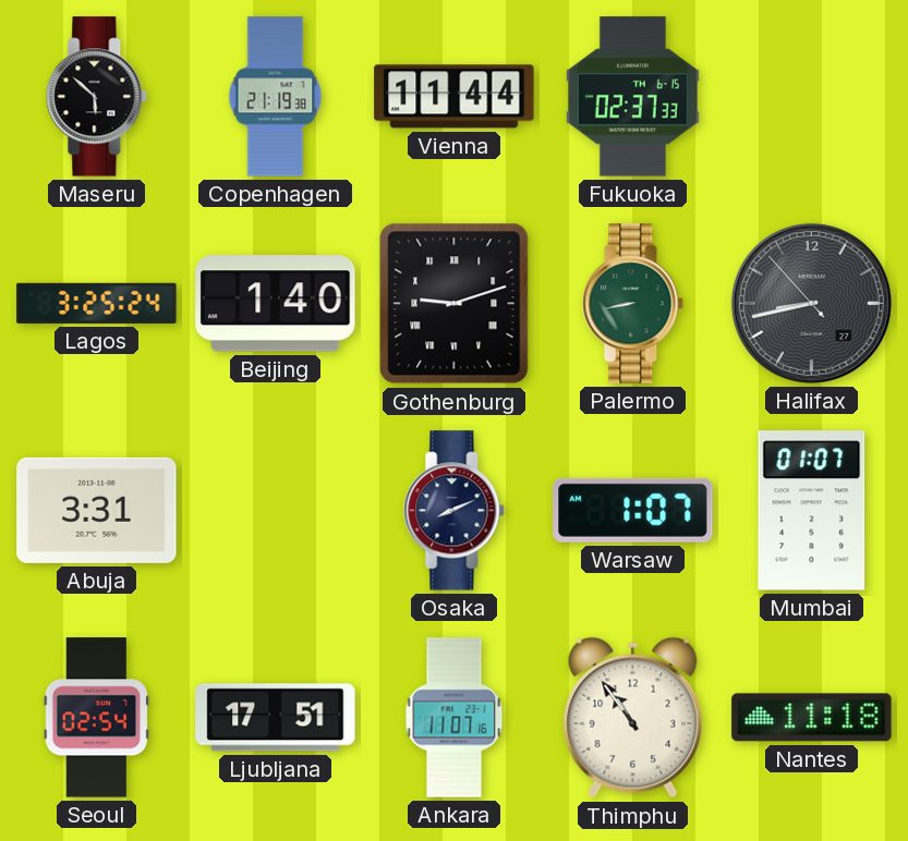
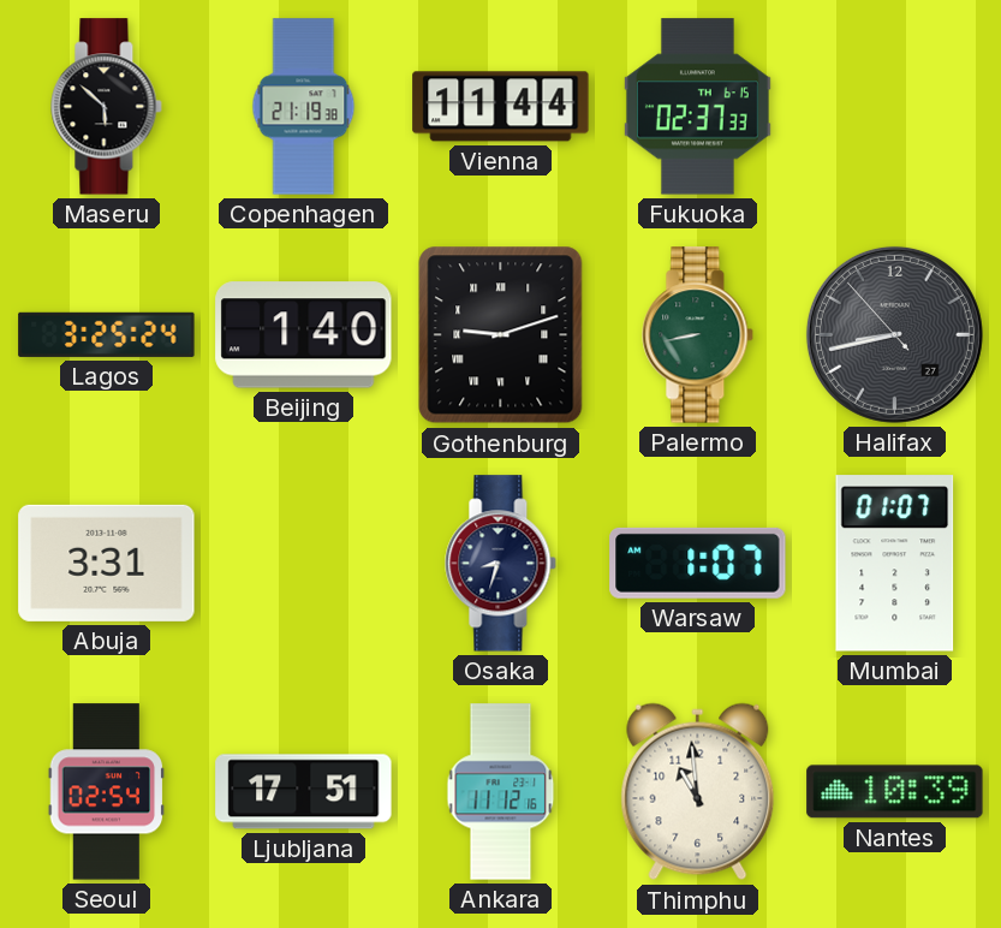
Osaka: 8:11 -> 8:33
Ankara: 11:07 -> 11:12
Thimphu: 10:54 -> 10:59
Nantes: 11:18 -> 10:39
